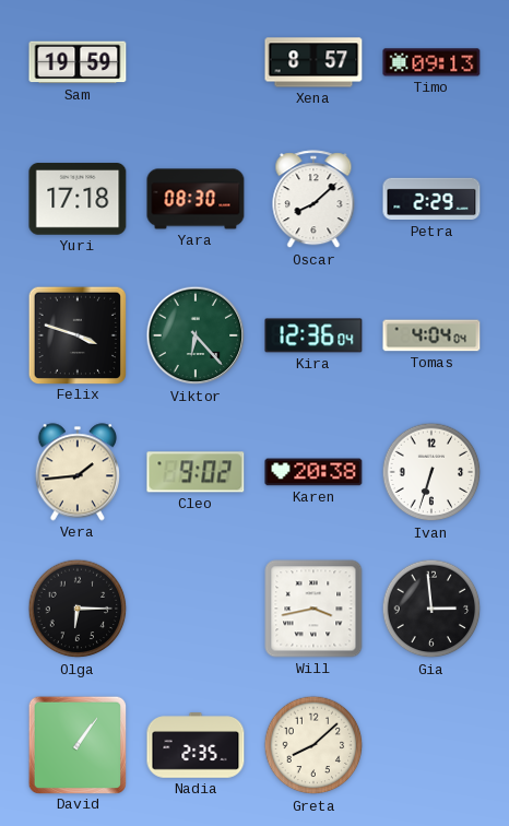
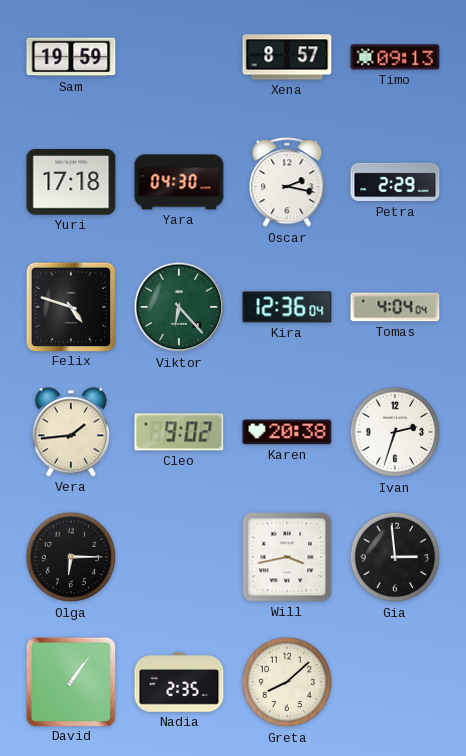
Yara: 08:30 -> 04:30
Oscar: 8:08 -> 2:17
Felix: 3:48 -> 4:48
Ivan: 6:33 -> 2:33
